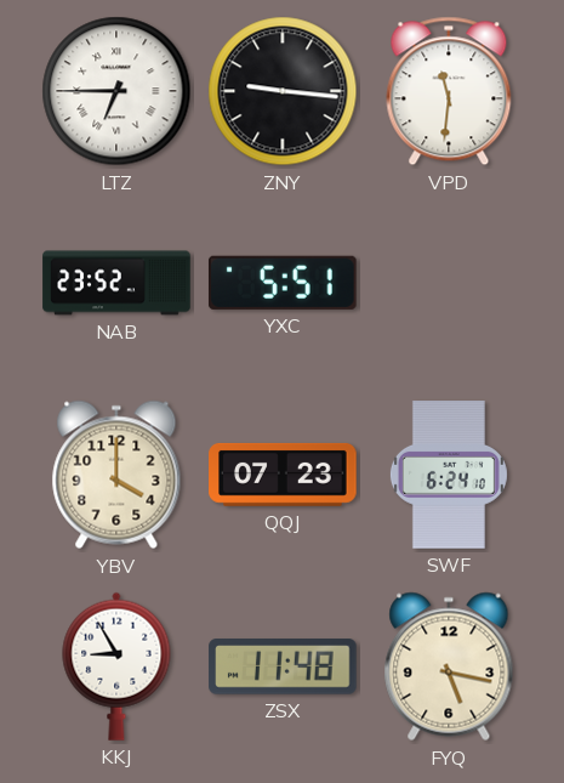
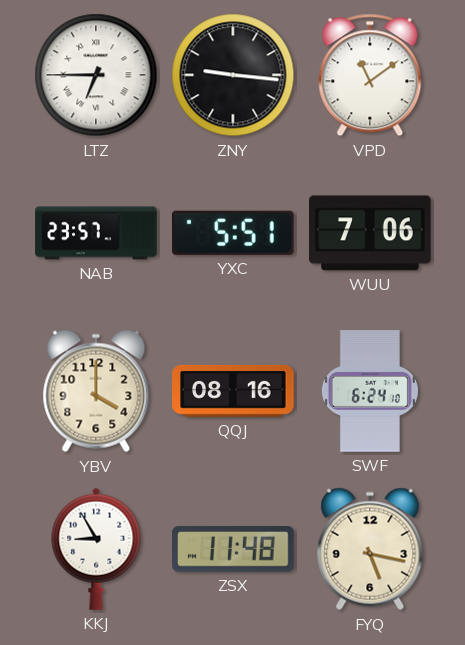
VPD: 11:31 -> 11:09
NAB: 23:52 -> 23:57
WUU: none -> 7:06
QQJ: 07:23 -> 08:16
